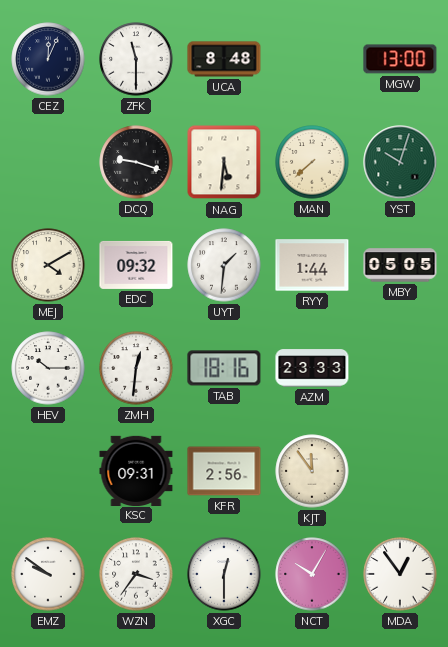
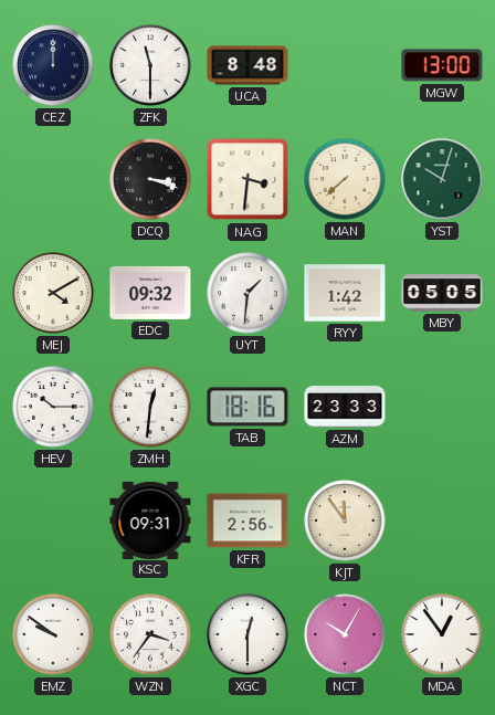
CEZ: 12:04 -> 12:00
DCQ: 9:18 -> 3:18
NAG: 5:31 -> 3:31
RYY: 1:44 -> 1:42
